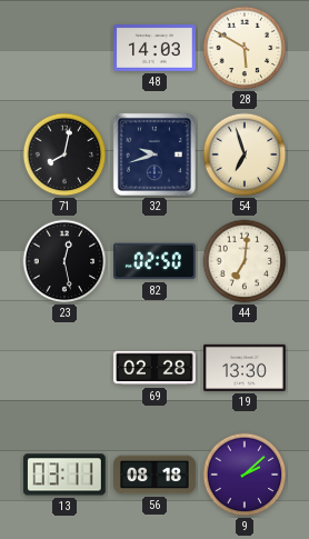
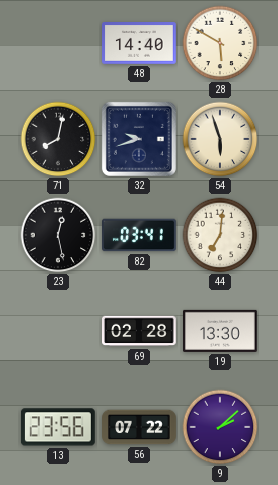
48: 14:03 -> 14:40
54: 6:57 -> 5:57
82: 02:50 -> 03:41
13: 03:11 -> 23:56
56: 08:18 -> 07:22
